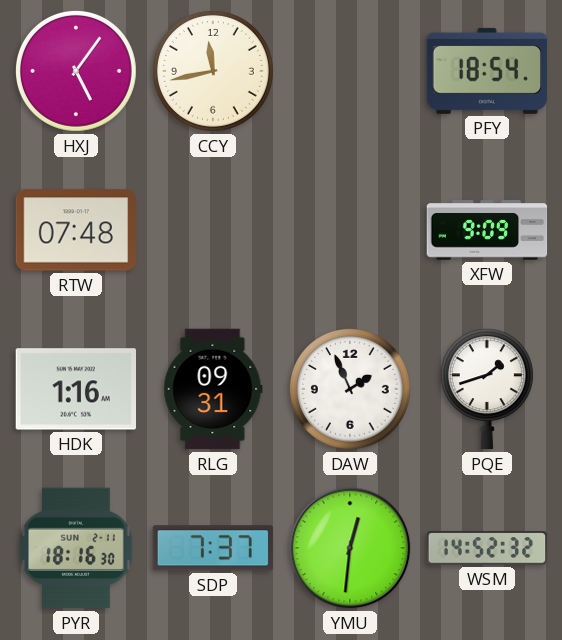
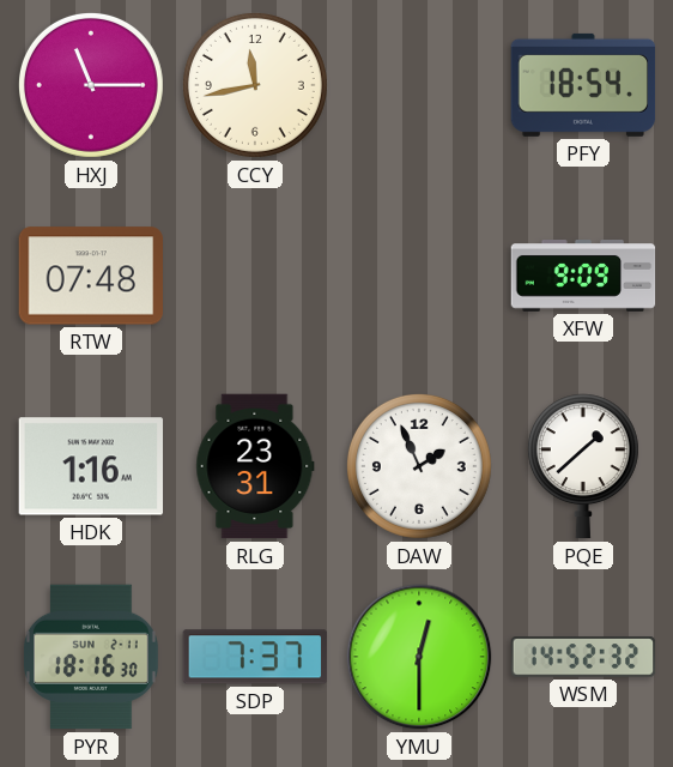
HXJ: 5:06 -> 11:15
RLG: 09:31 -> 23:31
PQE: 1:42 -> 1:38
YMU: 12:31 -> 12:30
